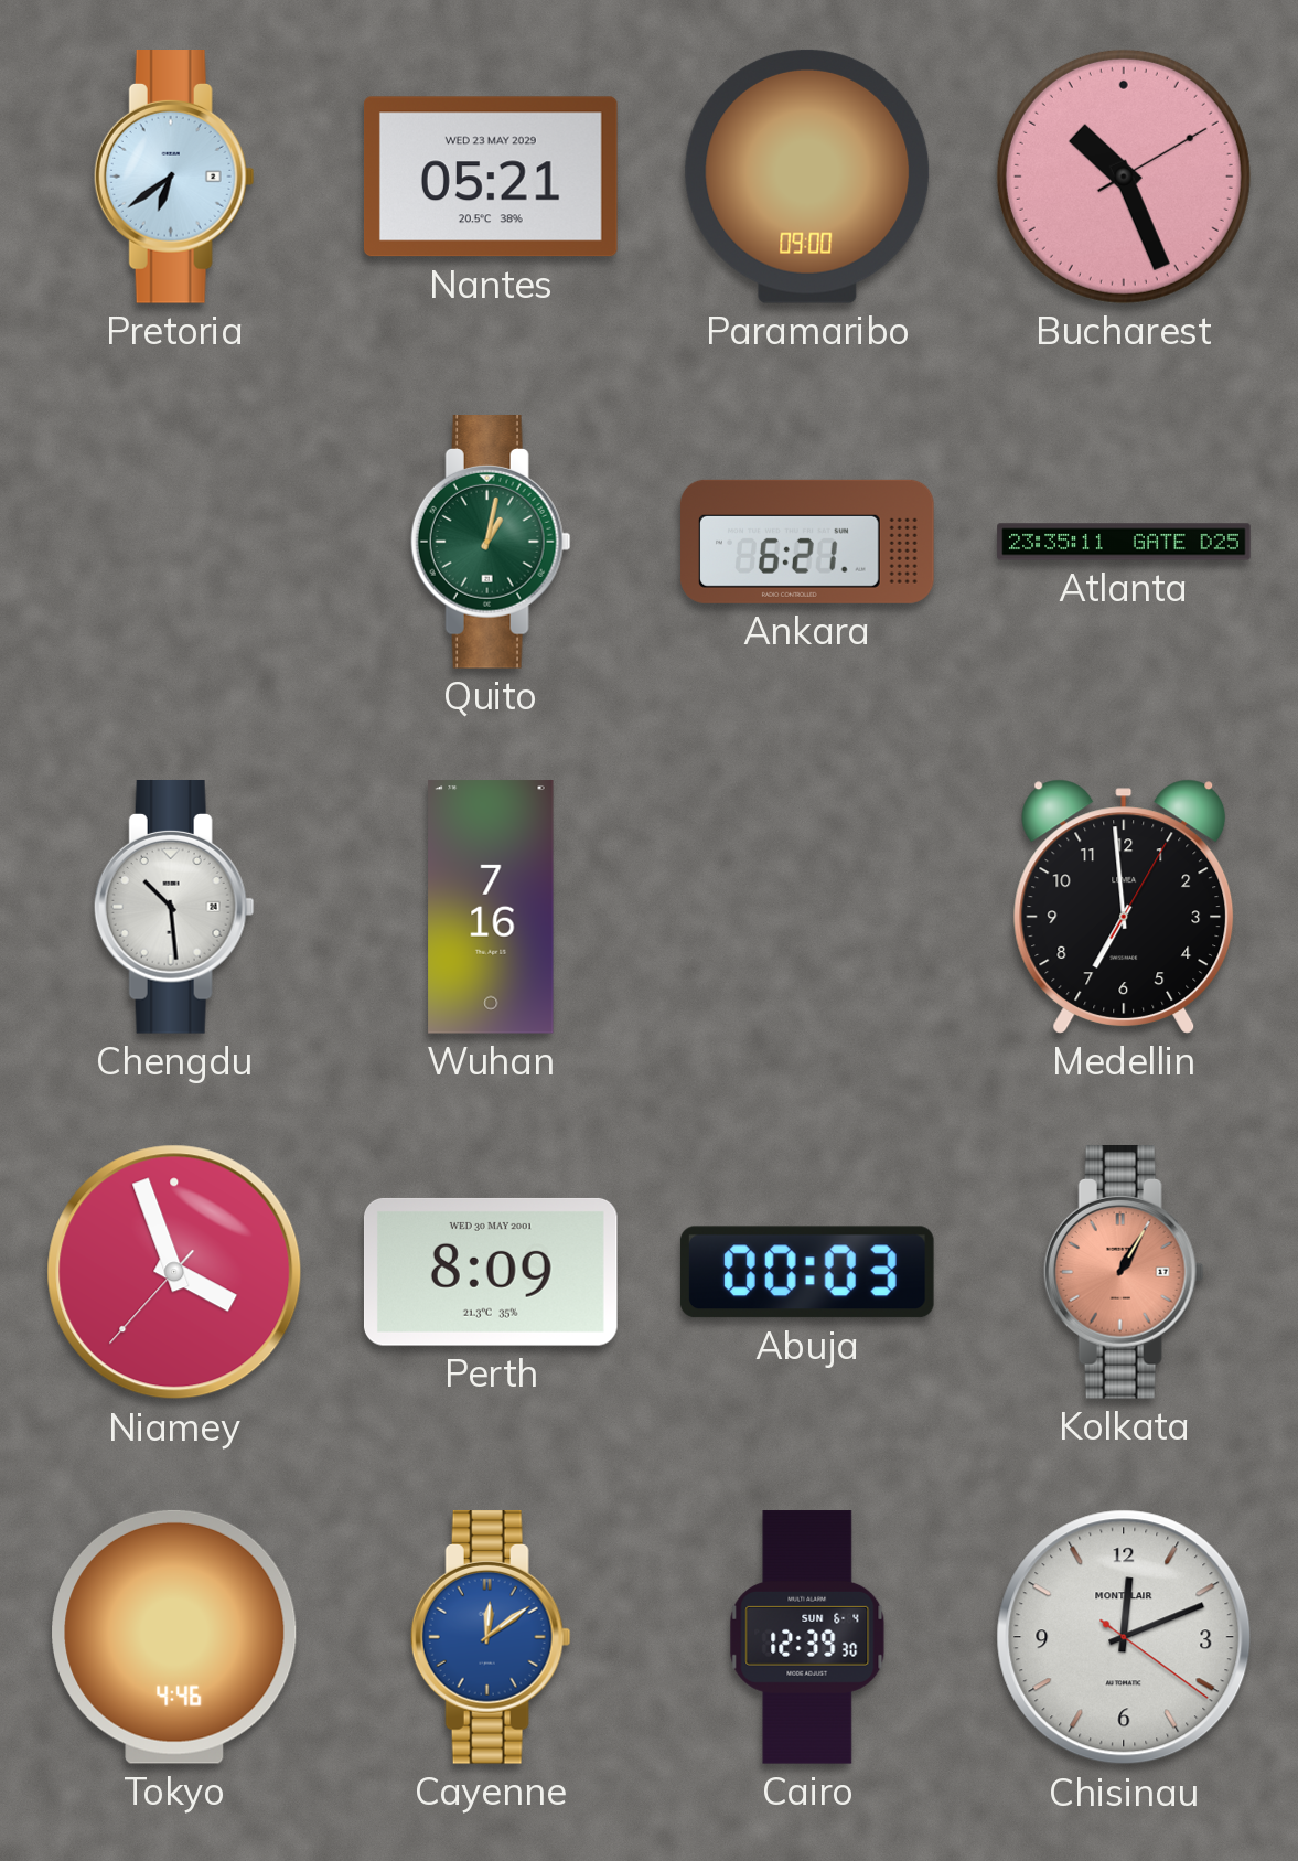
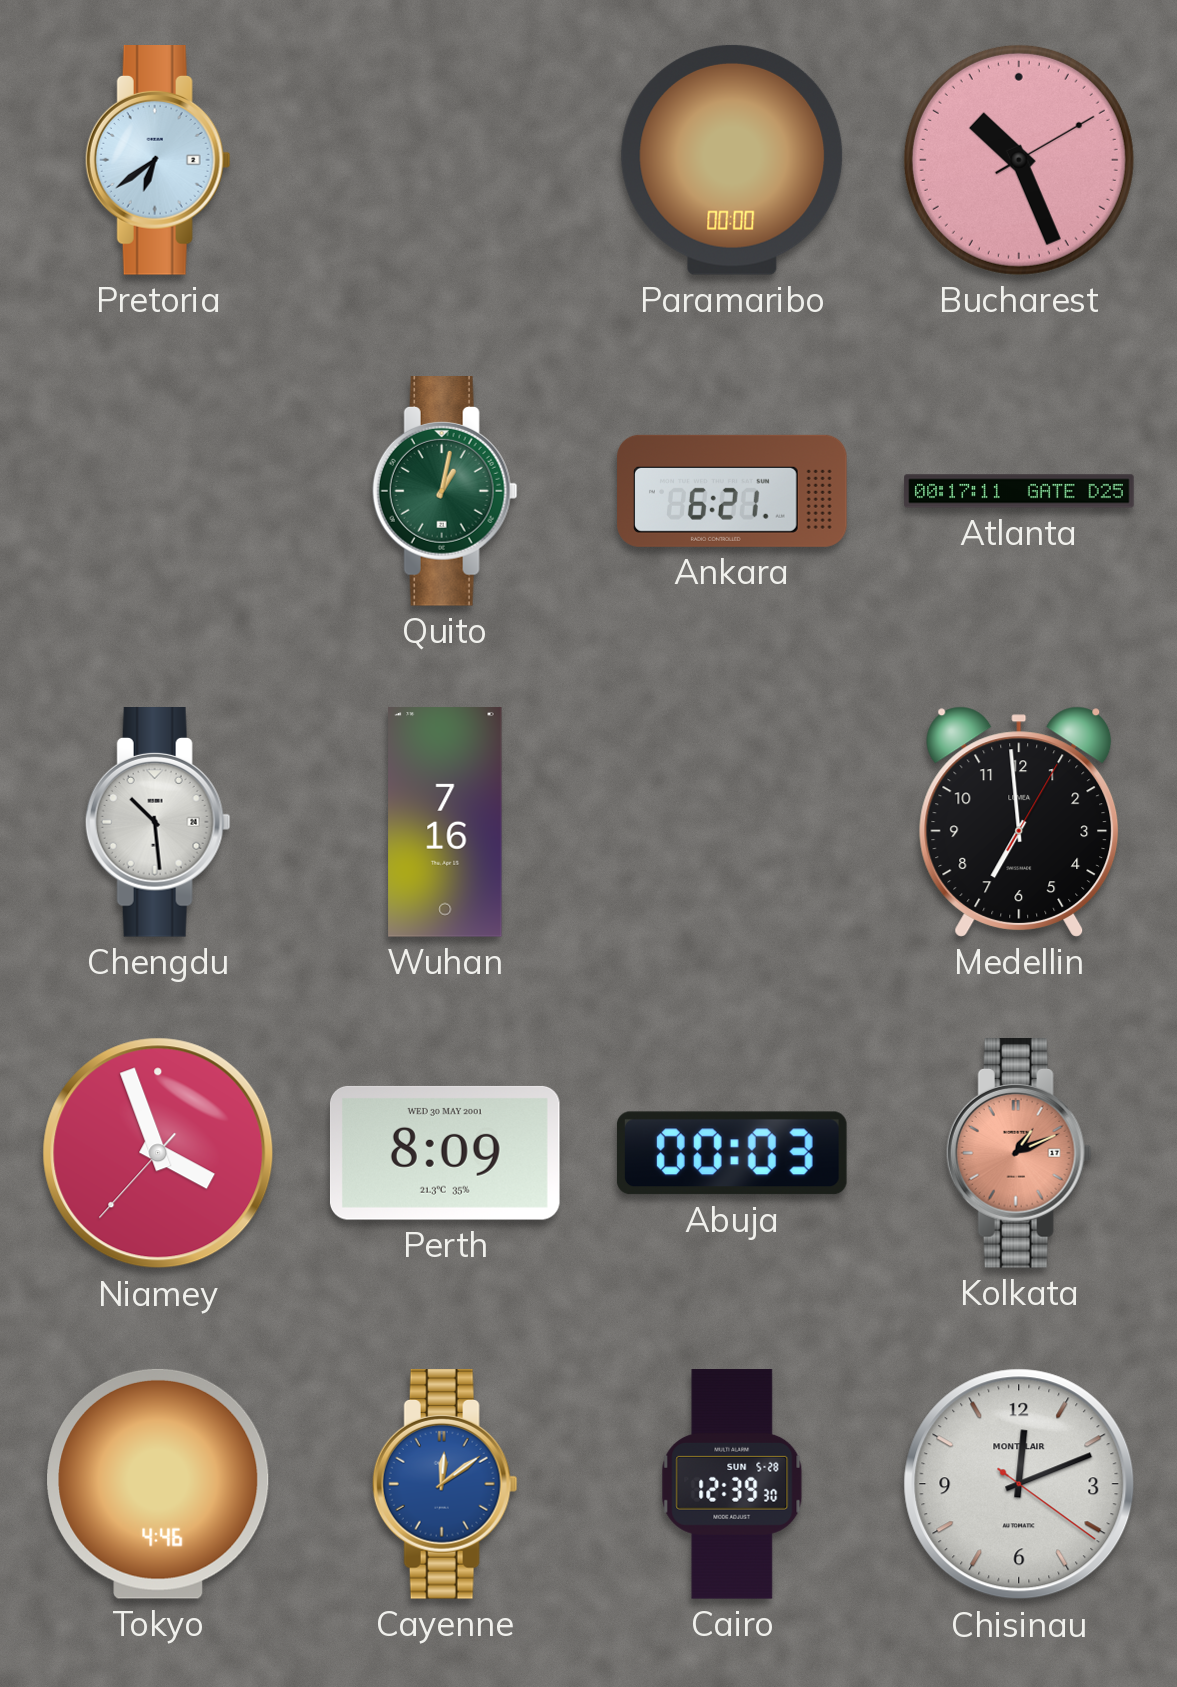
Nantes: 05:21 -> none
Paramaribo: 09:00 -> 00:00
Atlanta: 23:35 -> 00:17
Kolkata: 1:05 -> 1:11
Cairo date: SUN 6-4 -> SUN 5-28
